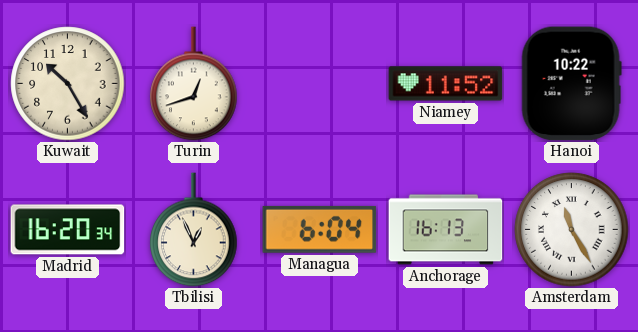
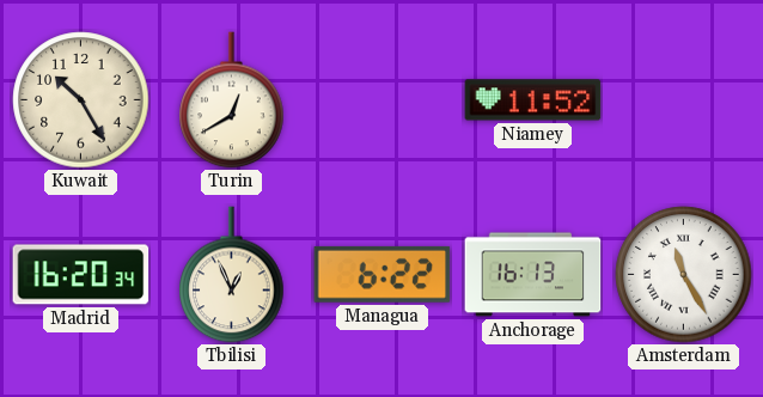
Turin: 12:42 -> 12:40
Hanoi: 10:22 -> none
Managua: 6:04 -> 6:22
